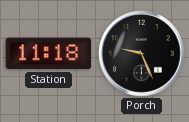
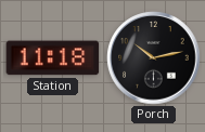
Porch: 9:26 -> 10:13
